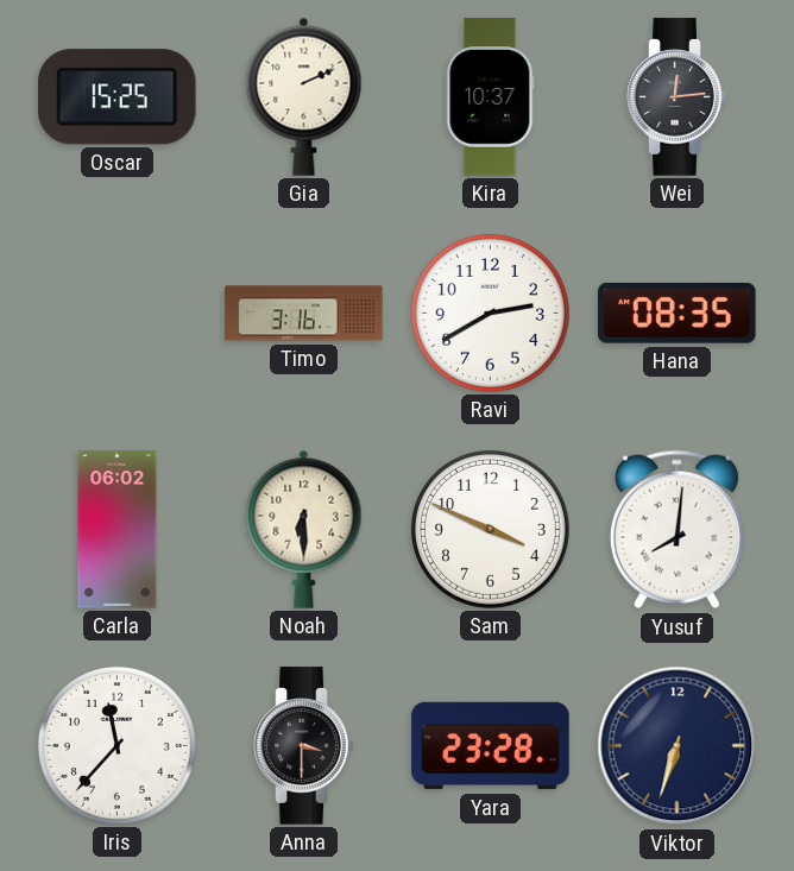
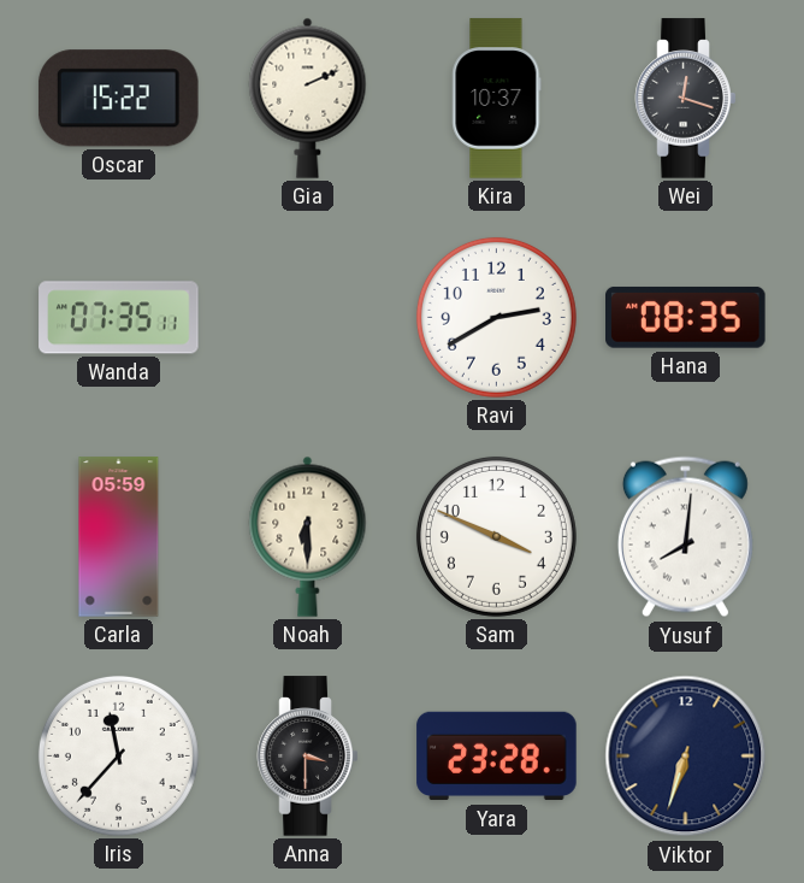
Oscar: 15:25 -> 15:22
Wei: 12:14 -> 12:18
Wanda: none -> 07:35
Timo: 3:16 -> none
Carla: 06:02 -> 05:59
